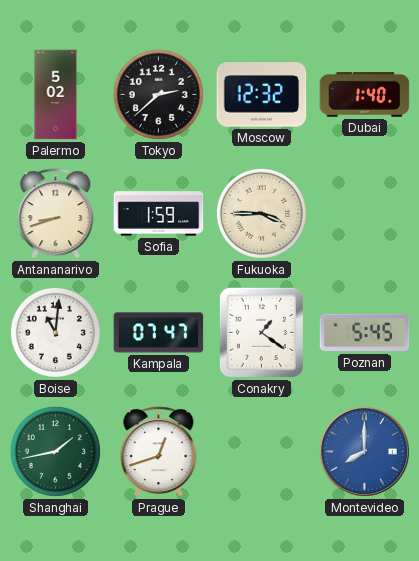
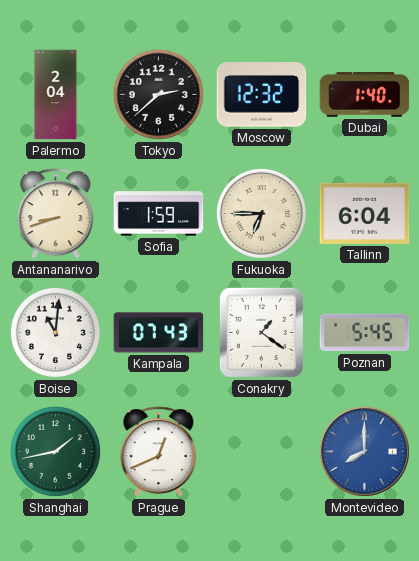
Palermo: 5:02 -> 2:04
Fukuoka: 3:45 -> 6:45
Tallinn: none -> 6:04
Kampala: 07:47 -> 07:43
Prague: 12:42 -> 12:41
